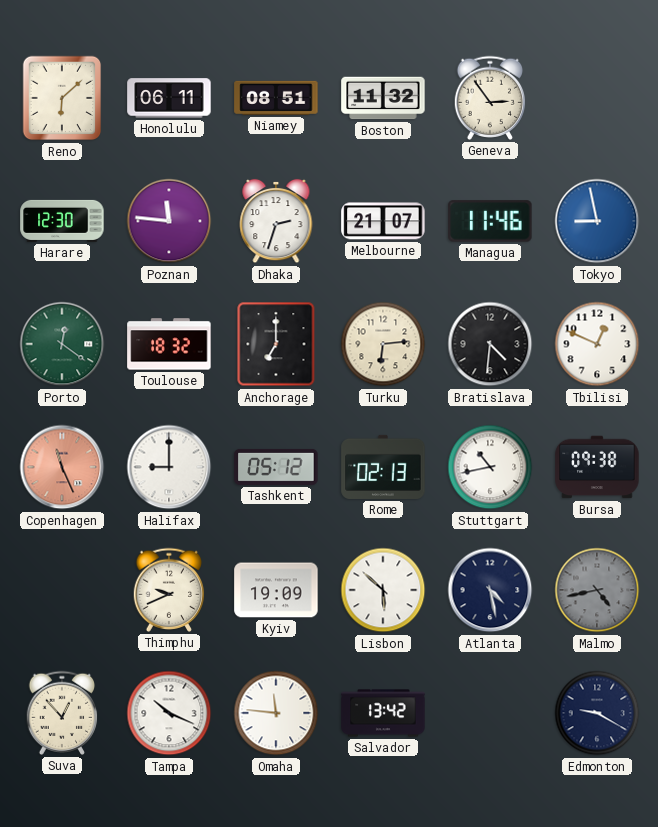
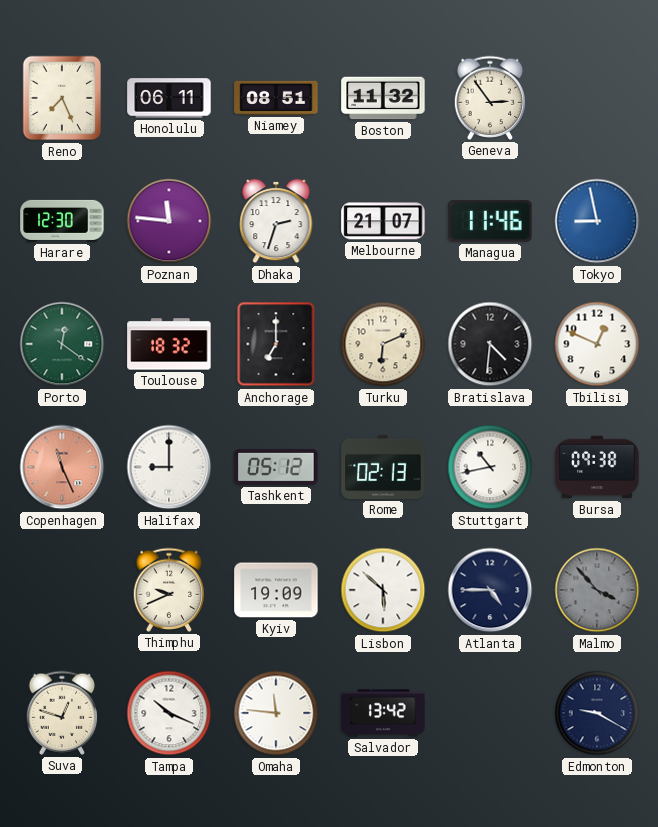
Reno: 6:08 -> 7:26
Turku: 6:14 -> 6:11
Atlanta: 4:28 -> 4:45
Malmo: 4:43 -> 3:53
Suva: 12:53 -> 12:48
